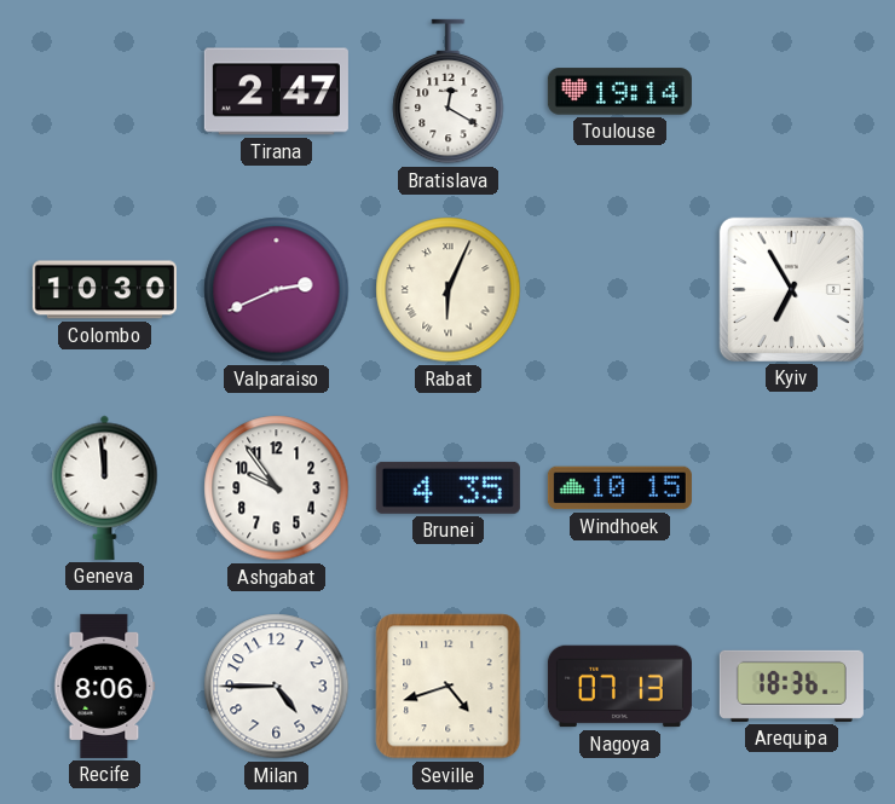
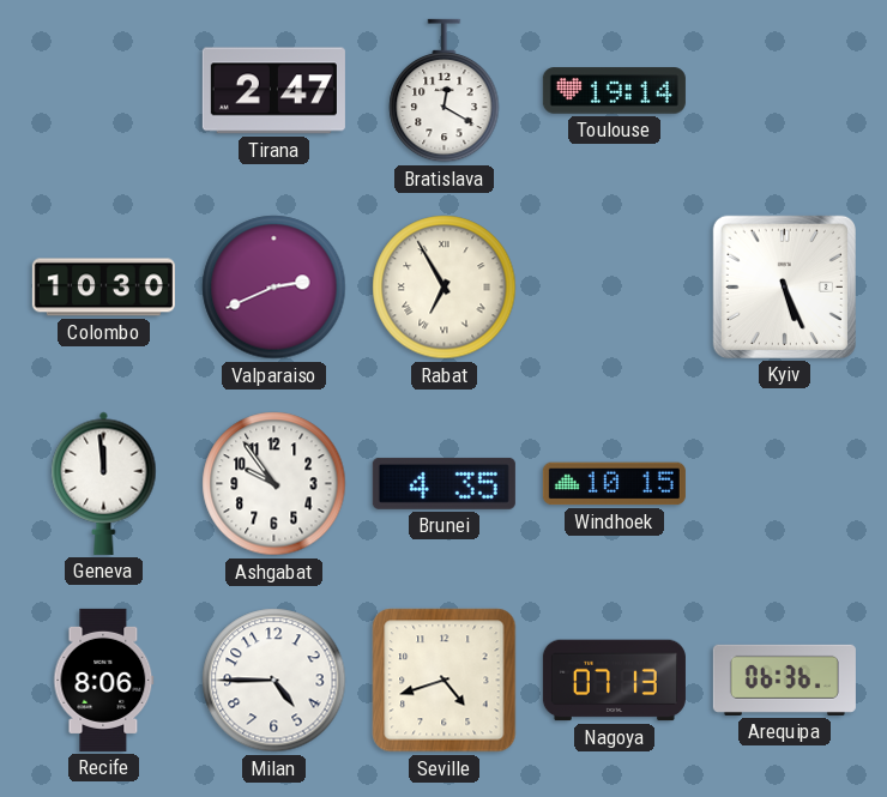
Rabat: 6:04 -> 6:55
Kyiv: 6:55 -> 5:26
Arequipa: 18:36 -> 06:36
